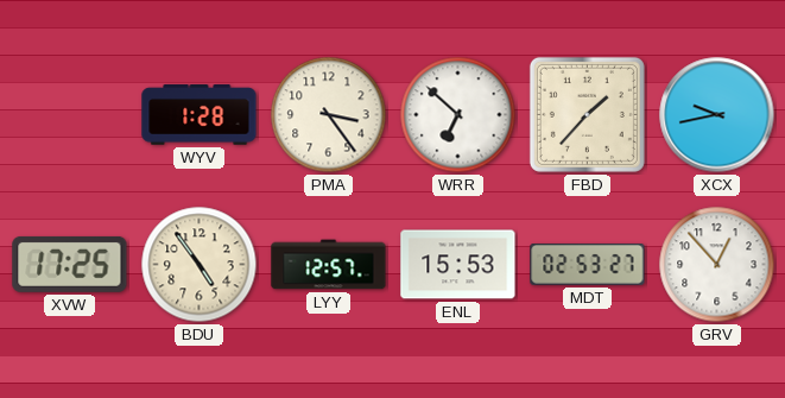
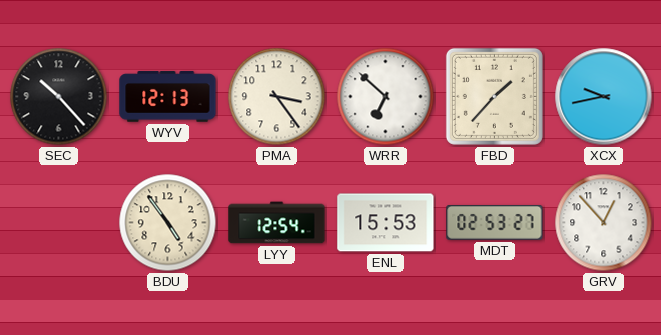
SEC: none -> 10:23
WYV: 1:28 -> 12:13
XVW: 17:25 -> none
LYY: 12:57 -> 12:54
